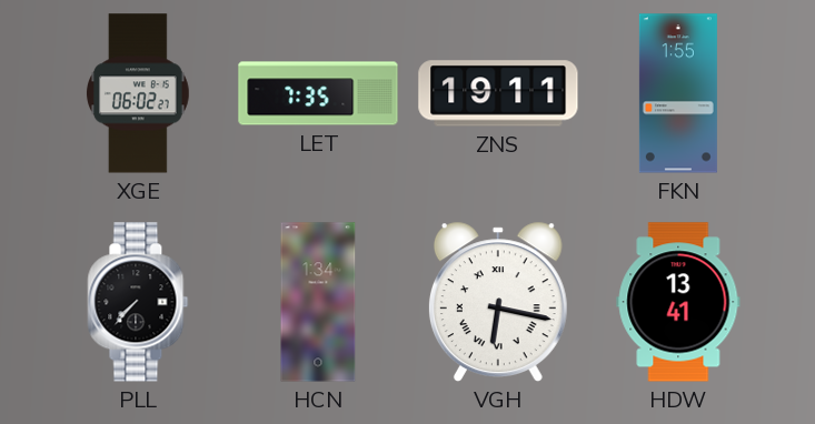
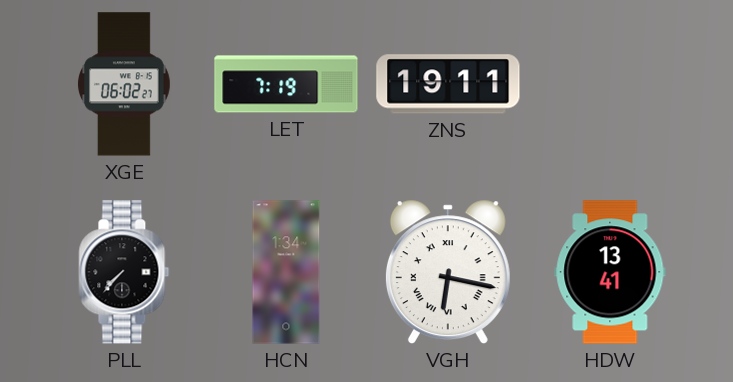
LET: 7:35 -> 7:19
FKN: 1:55 -> none
